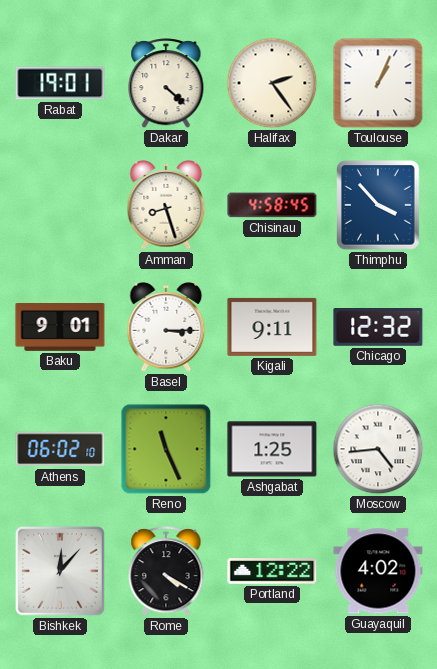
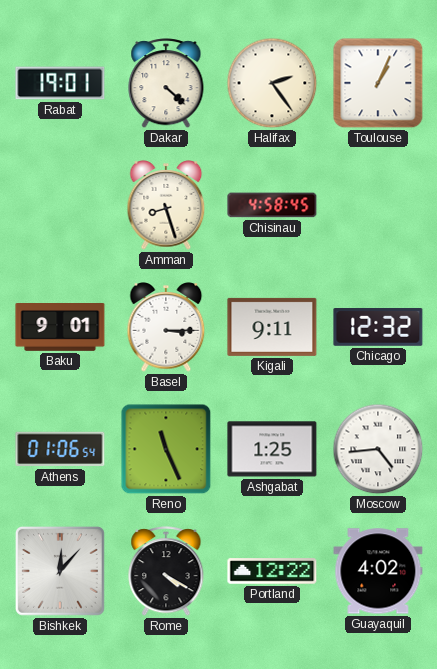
Thimphu: 3:53 -> none
Athens: 06:02 -> 01:06
